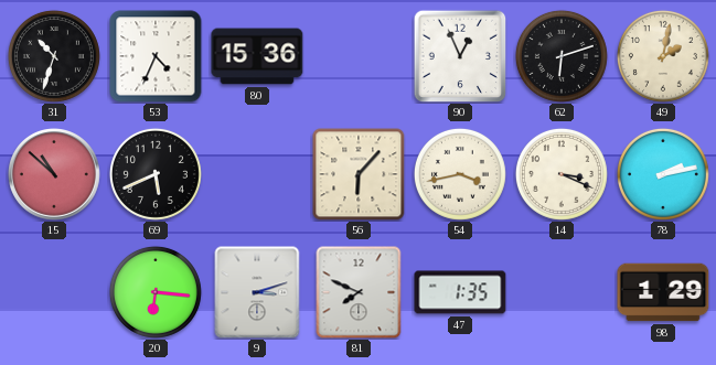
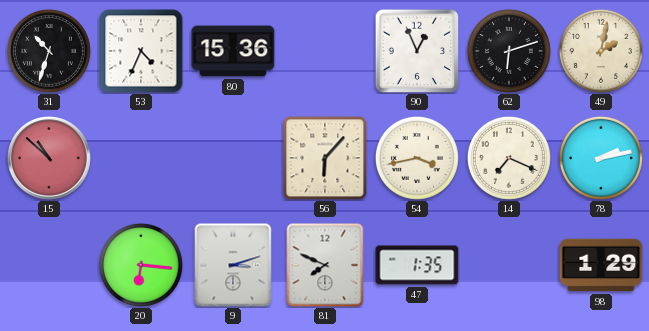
69: 5:41 -> none
14: 3:19 -> 7:19
